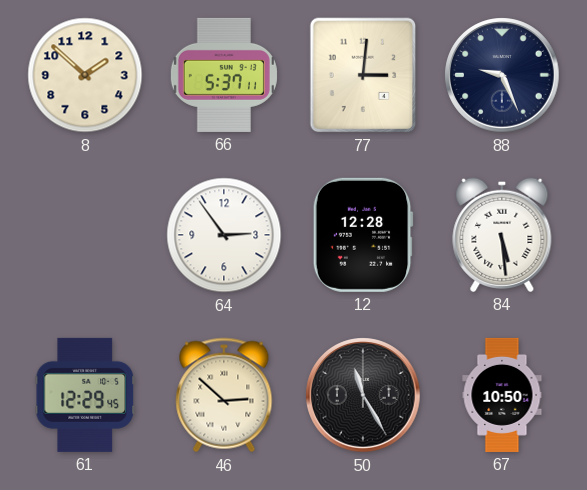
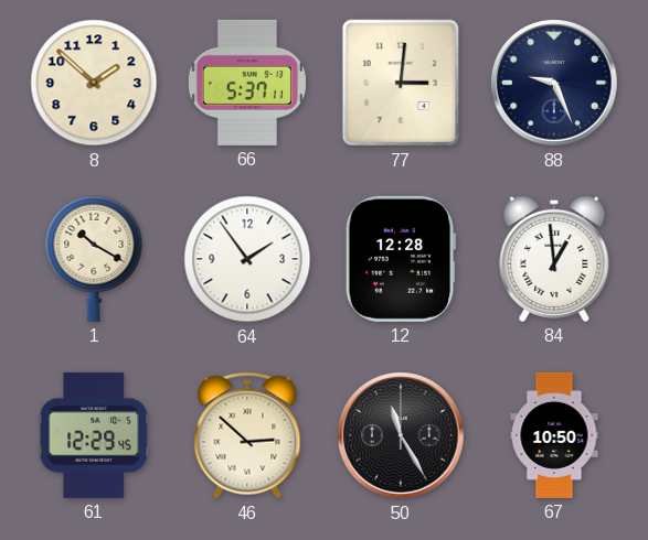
1: none -> 10:20
64: 2:54 -> 1:54
84: 5:29 -> 12:59
